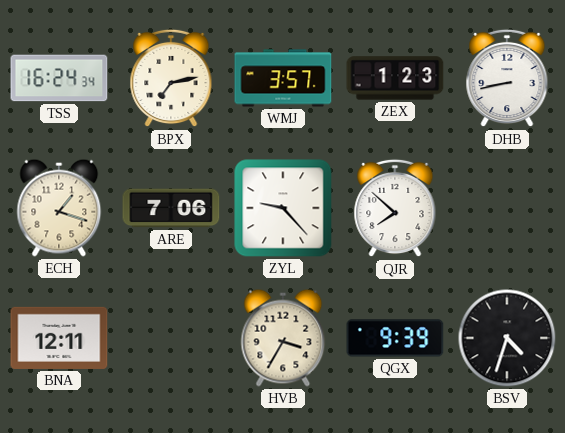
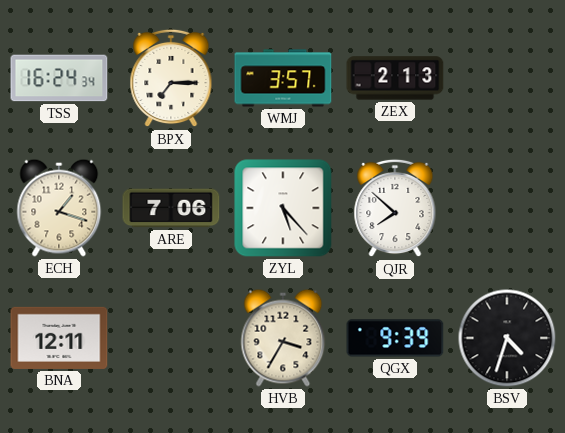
BPX: 7:13 -> 7:15
ZEX: 1:23 -> 2:13
DHB: 8:43 -> none
ZYL: 9:23 -> 5:23
